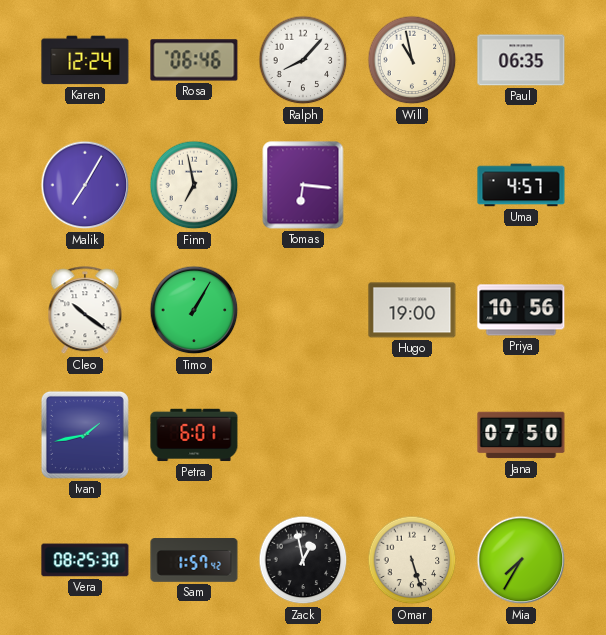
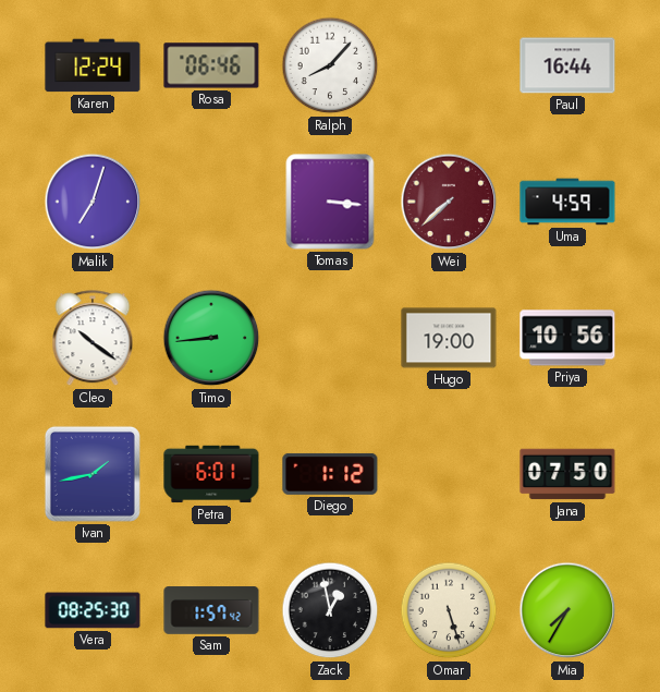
Will: 10:58 -> none
Paul: 06:35 -> 16:44
Malik: 7:05 -> 7:03
Finn: 6:58 -> none
Tomas: 6:16 -> 3:16
Wei: none -> 7:38
Uma: 4:57 -> 4:59
Timo: 1:05 -> 8:44
Diego: none -> 1:12
